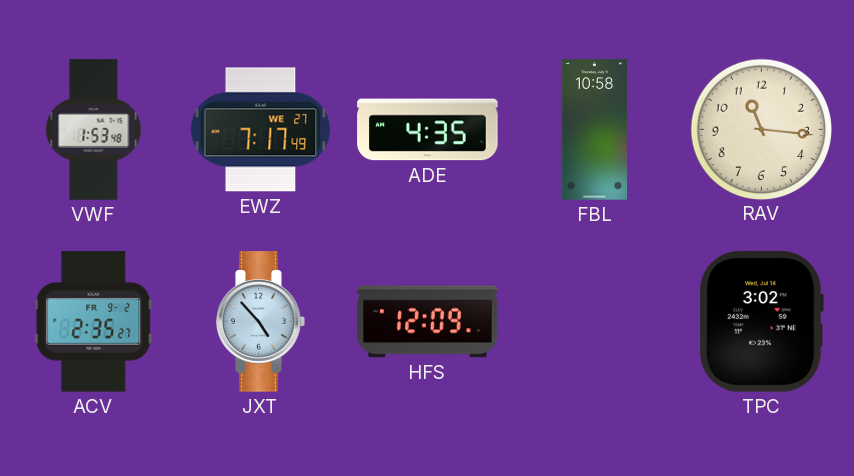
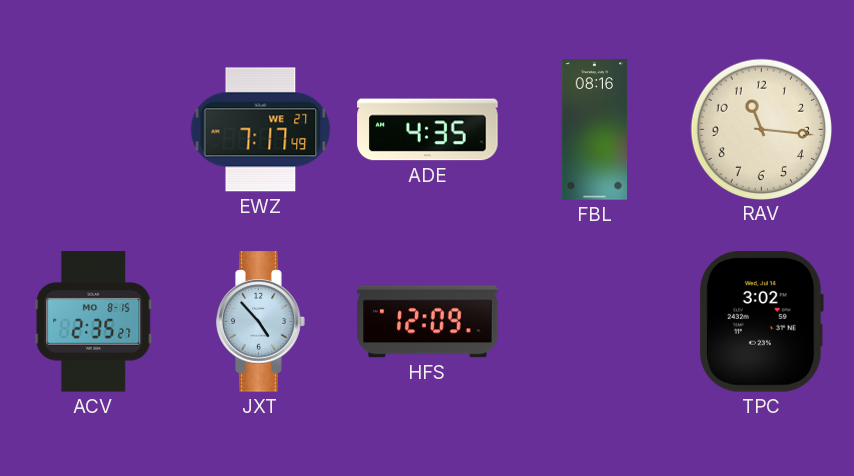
VWF: 1:53 -> none
FBL: 10:58 -> 08:16
ACV date: FR 9-2 -> MO 8-15
